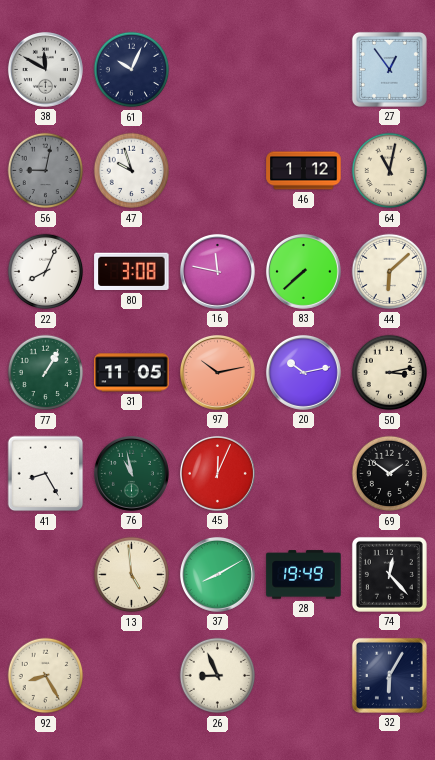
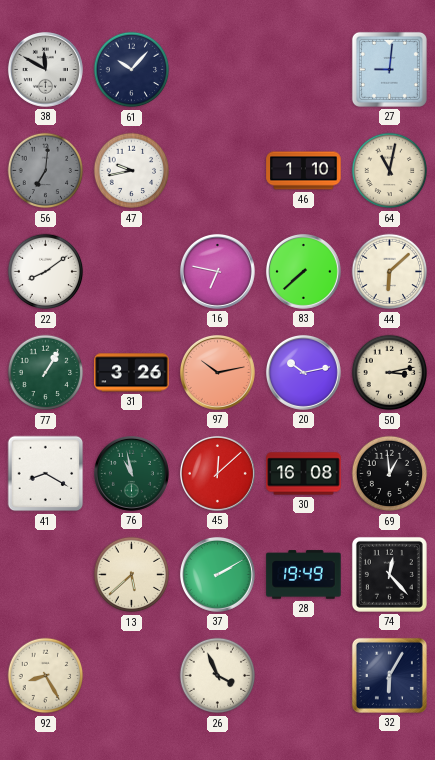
61: 10:04 -> 10:07
27: 12:54 -> 9:01
56: 9:02 -> 7:01
47: 9:57 -> 9:43
46: 1:12 -> 1:10
22: 8:04 -> 8:09
80: 3:08 -> none
16: 11:47 -> 6:47
31: 11:05 -> 3:26
41: 8:25 -> 8:20
45: 12:04 -> 12:08
30: none -> 16:08
69: 1:51 -> 12:59
13: 4:59 -> 5:38
37: 8:10 -> 2:10
26: 8:56 -> 3:56
